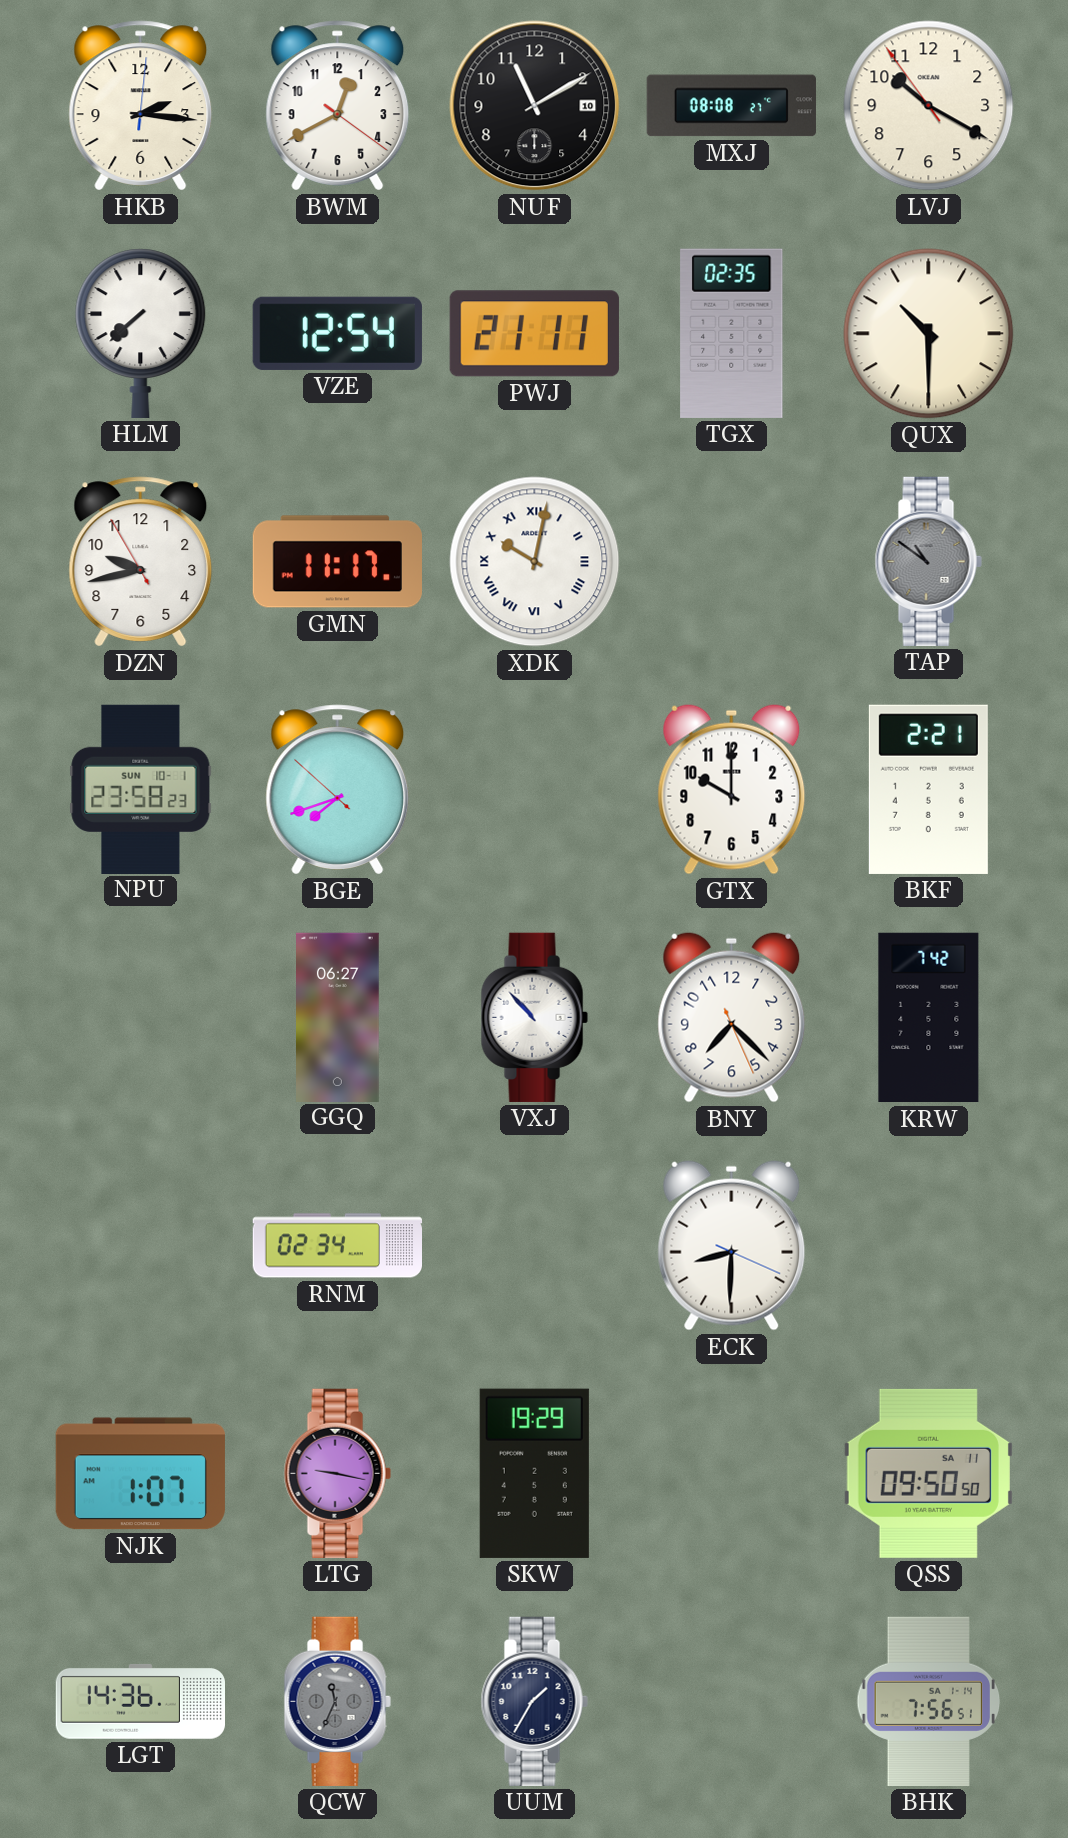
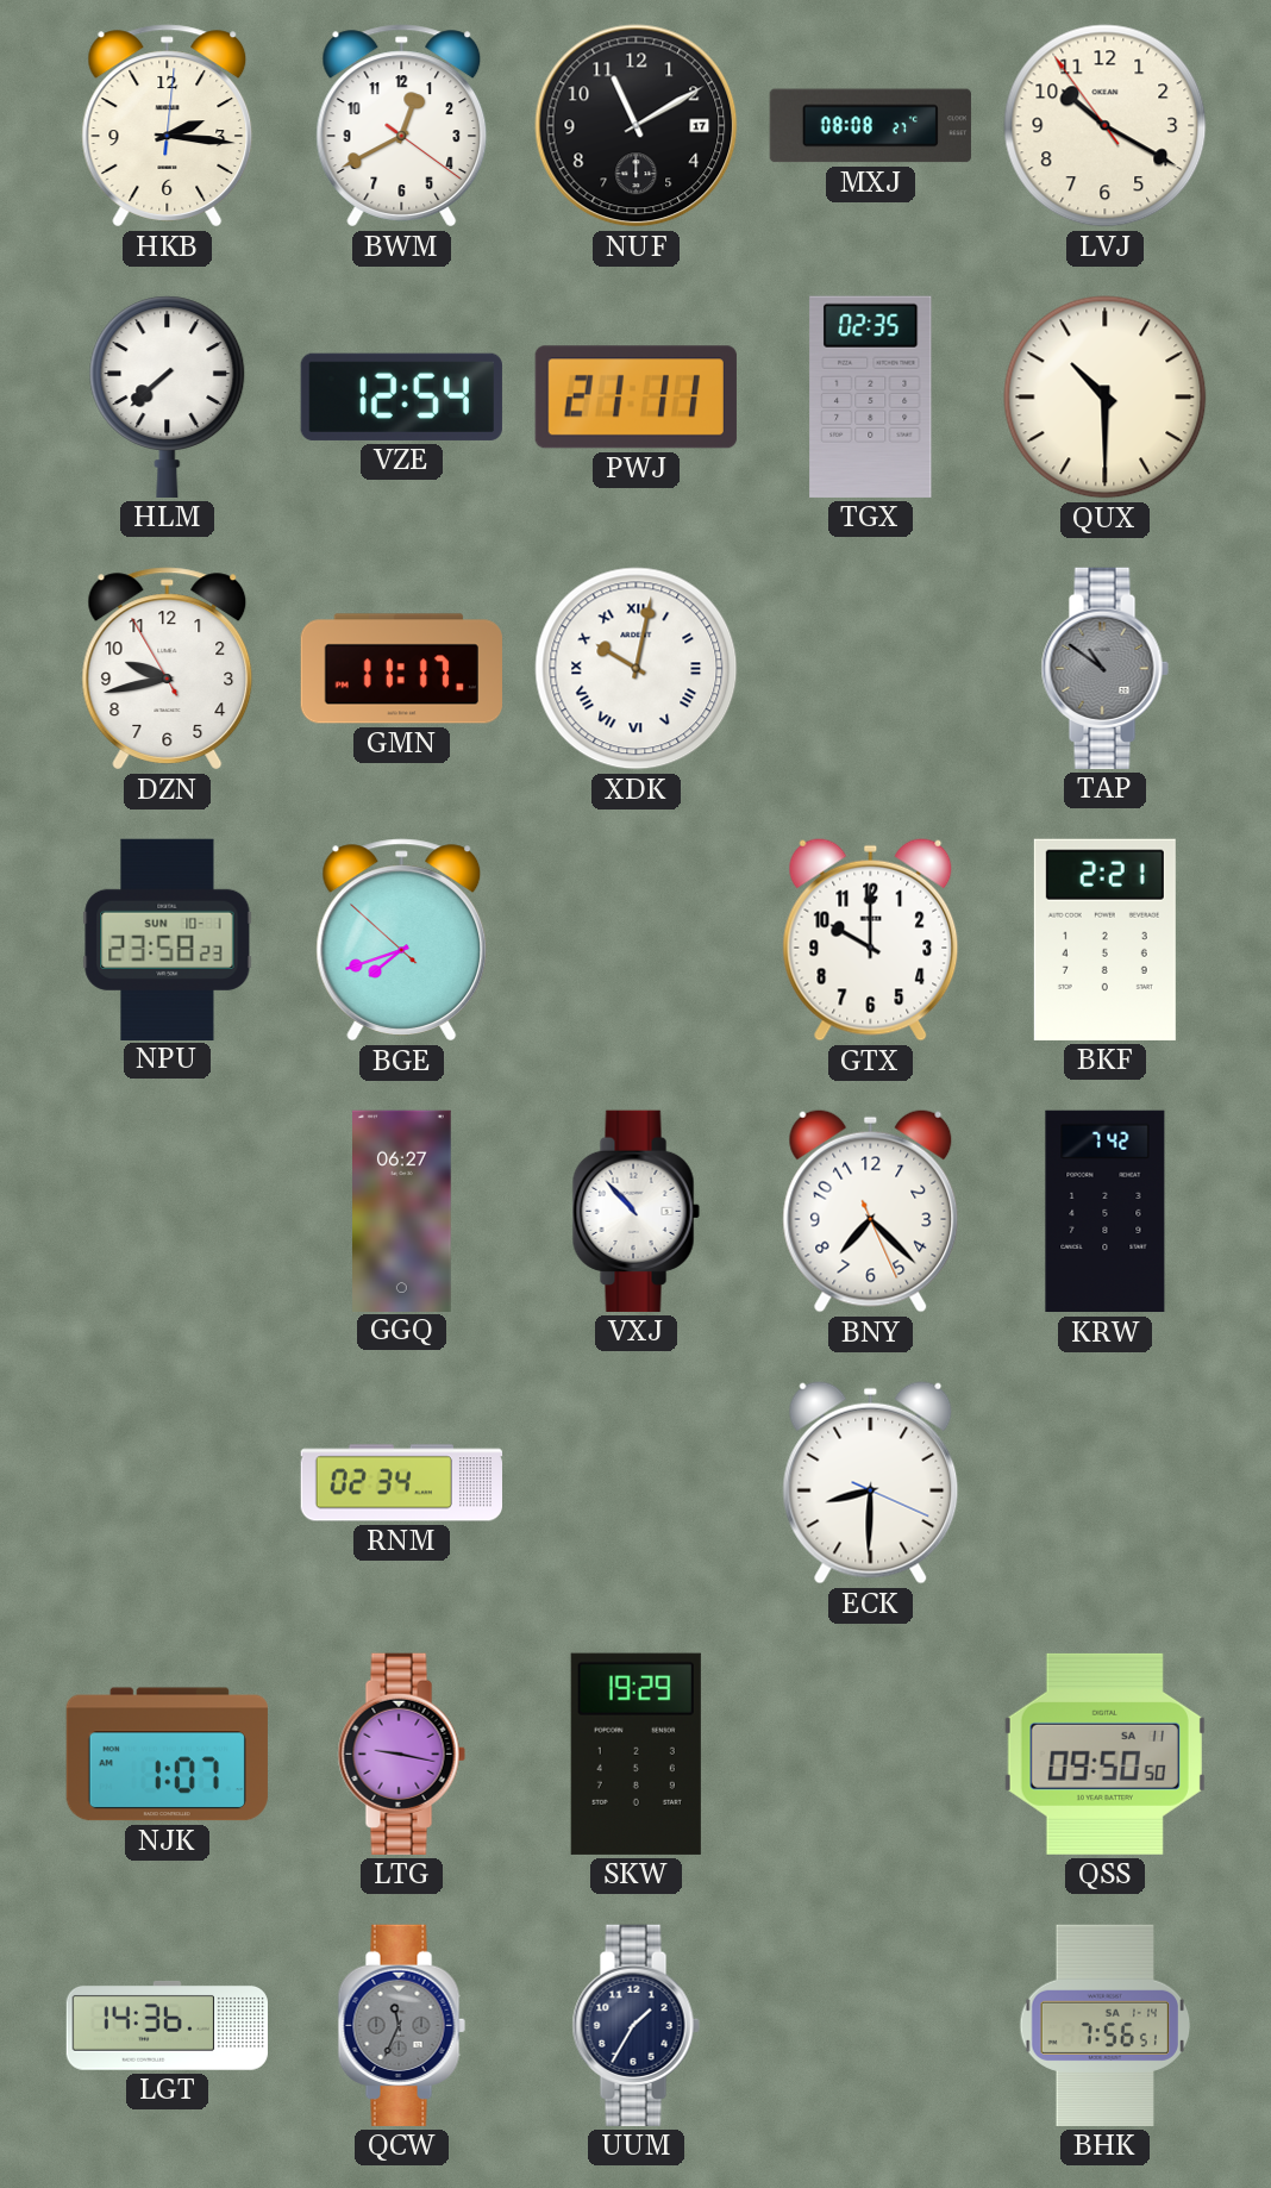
NUF date: 10 -> 17
